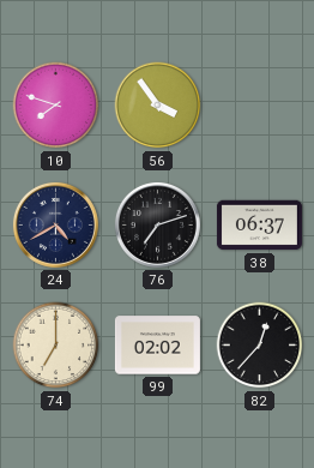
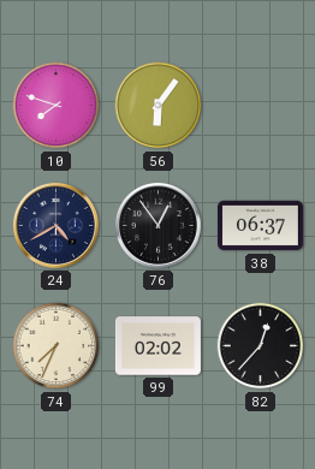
56: 3:54 -> 6:06
76: 7:12 -> 12:54
74: 7:00 -> 7:34
